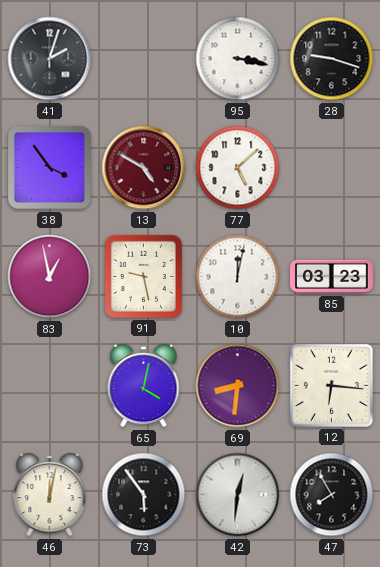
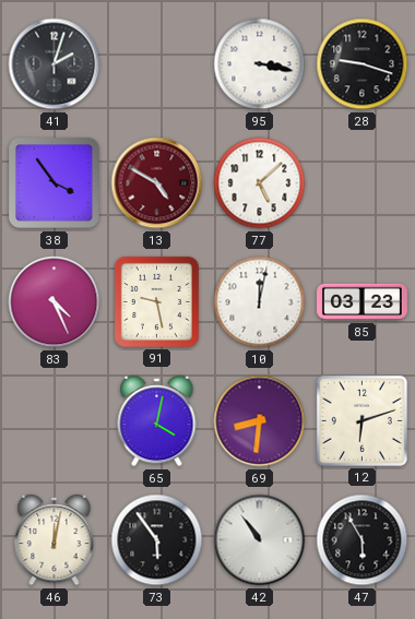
83: 12:58 -> 4:26
12: 6:16 -> 6:12
42: 12:31 -> 10:54
47: 7:55 -> 5:55
